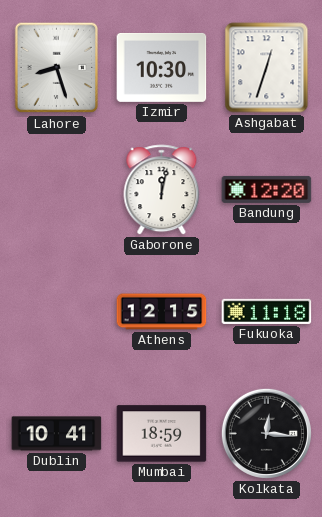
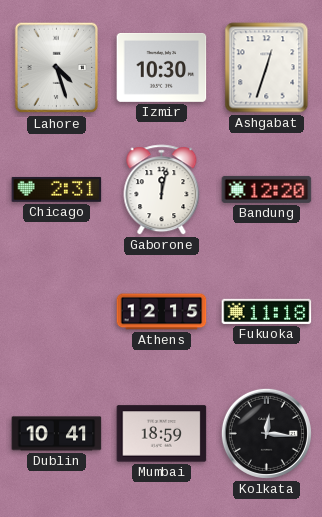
Lahore: 8:27 -> 4:27
Chicago: none -> 2:31
